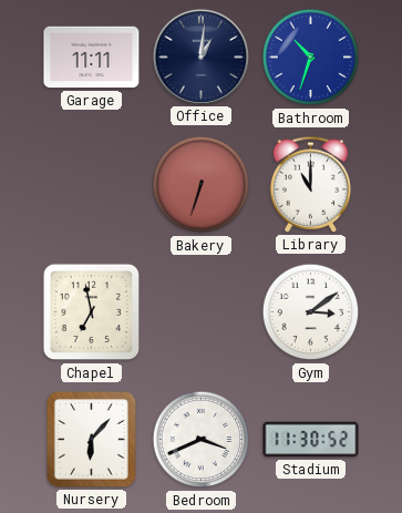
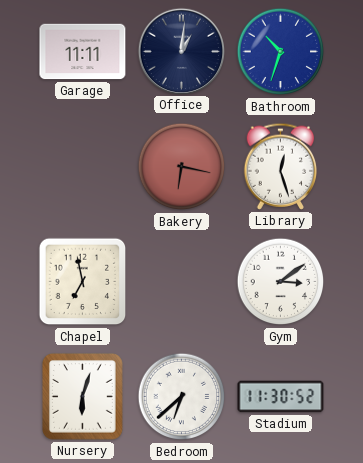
Bakery: 6:33 -> 6:17
Library: 11:00 -> 12:27
Nursery: 6:07 -> 6:03
Bedroom: 3:41 -> 6:38
